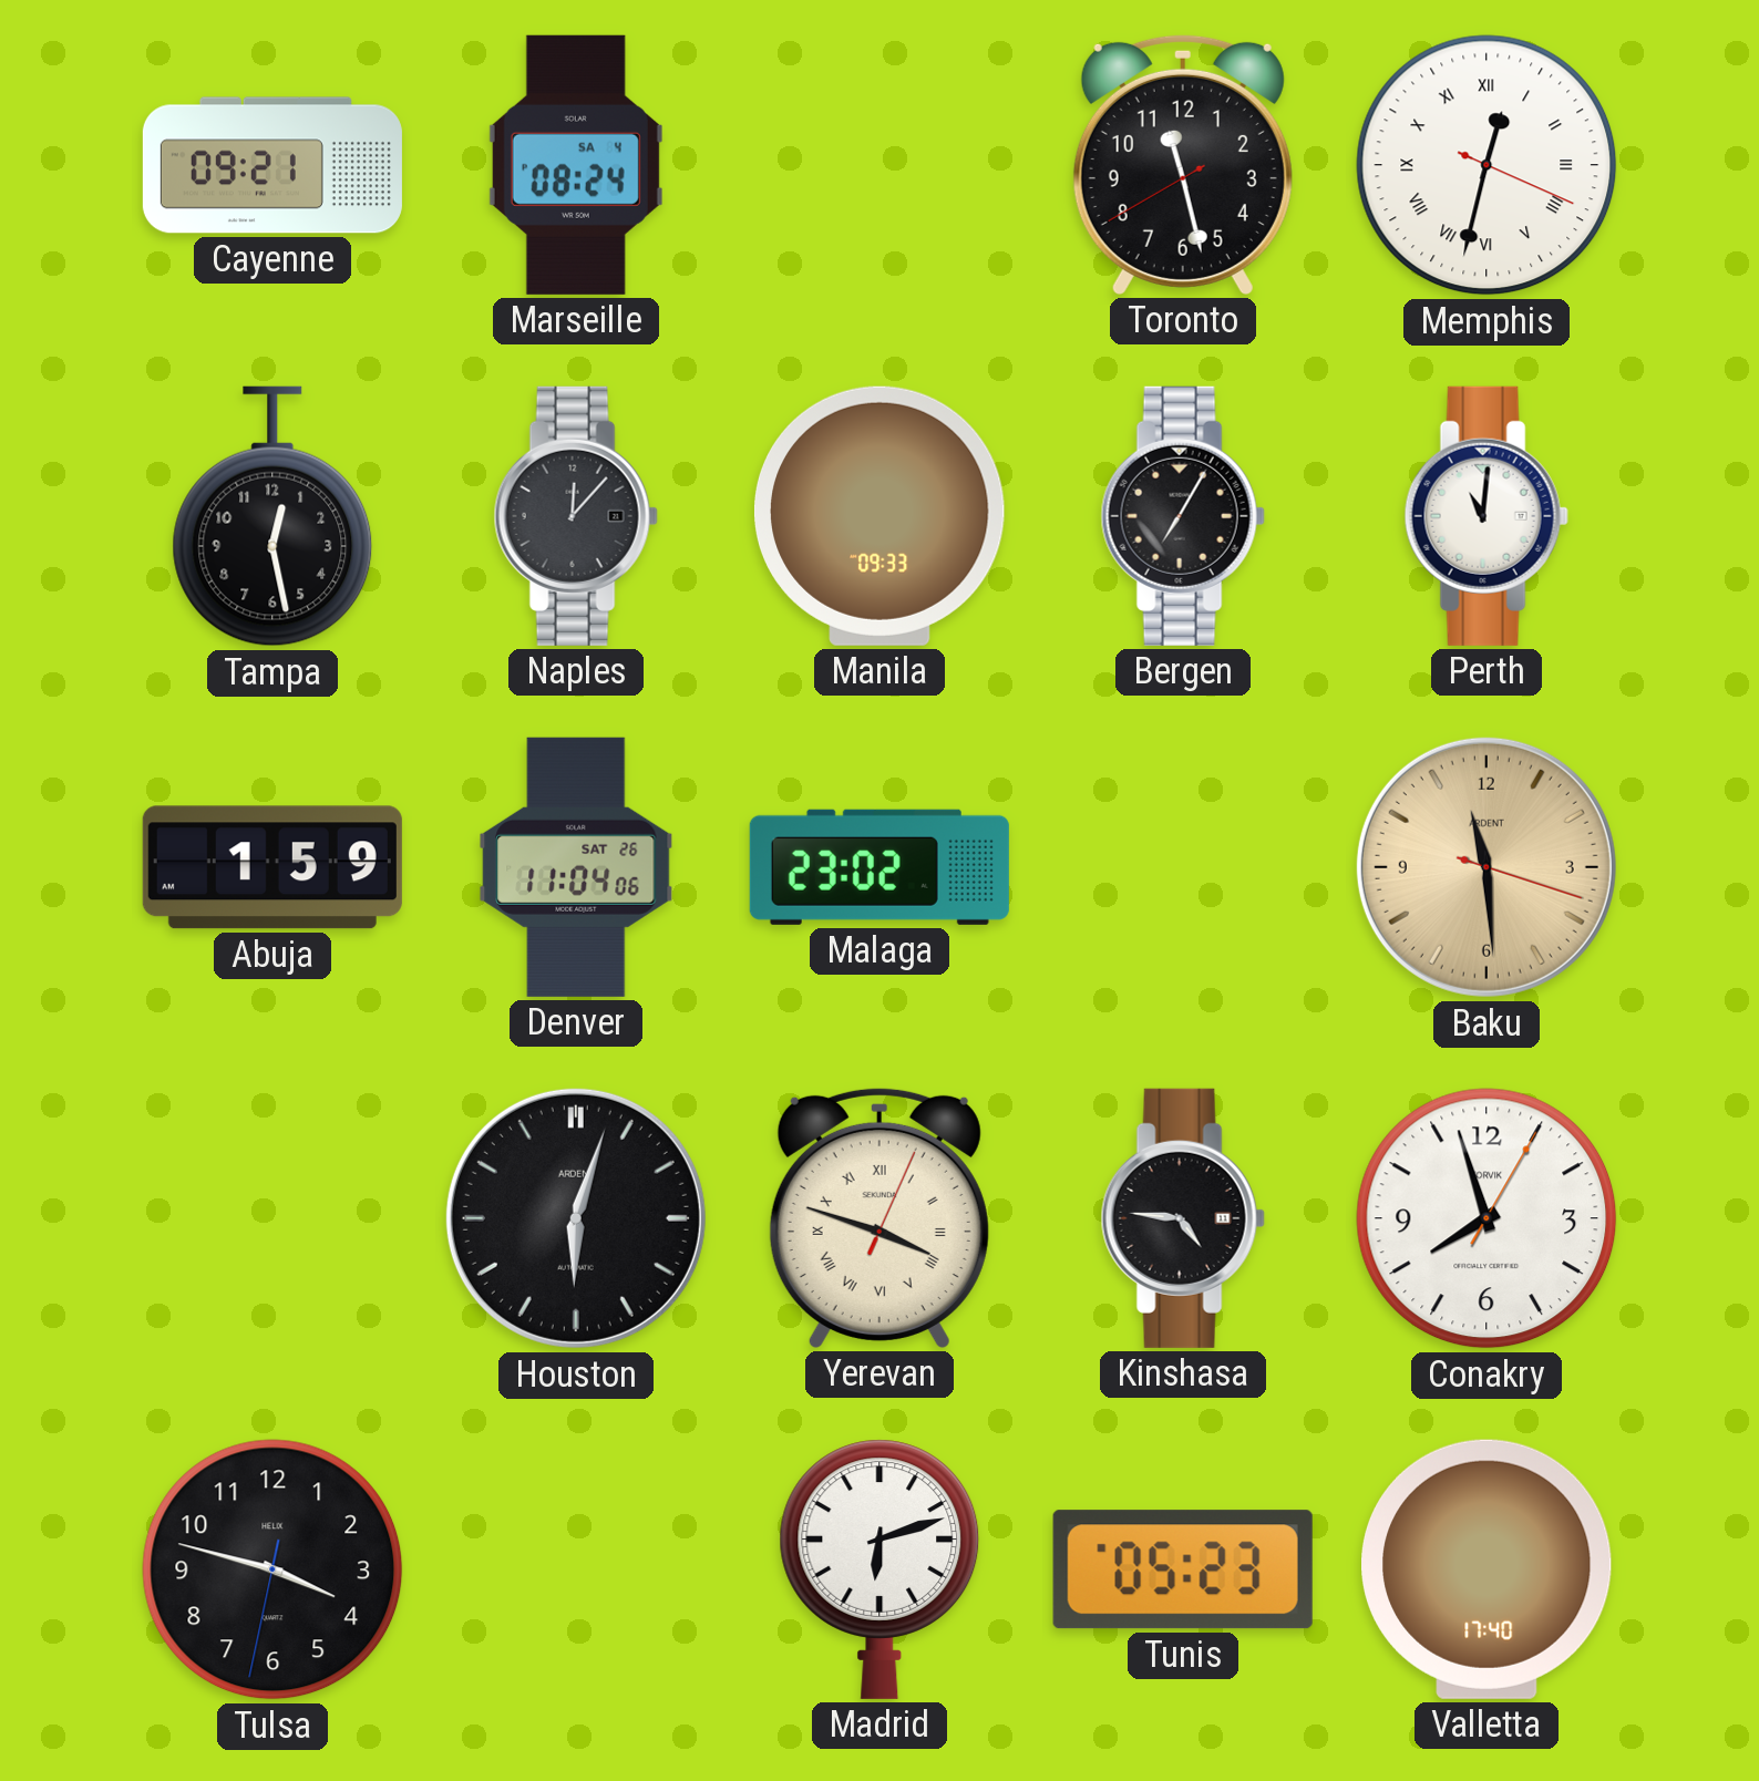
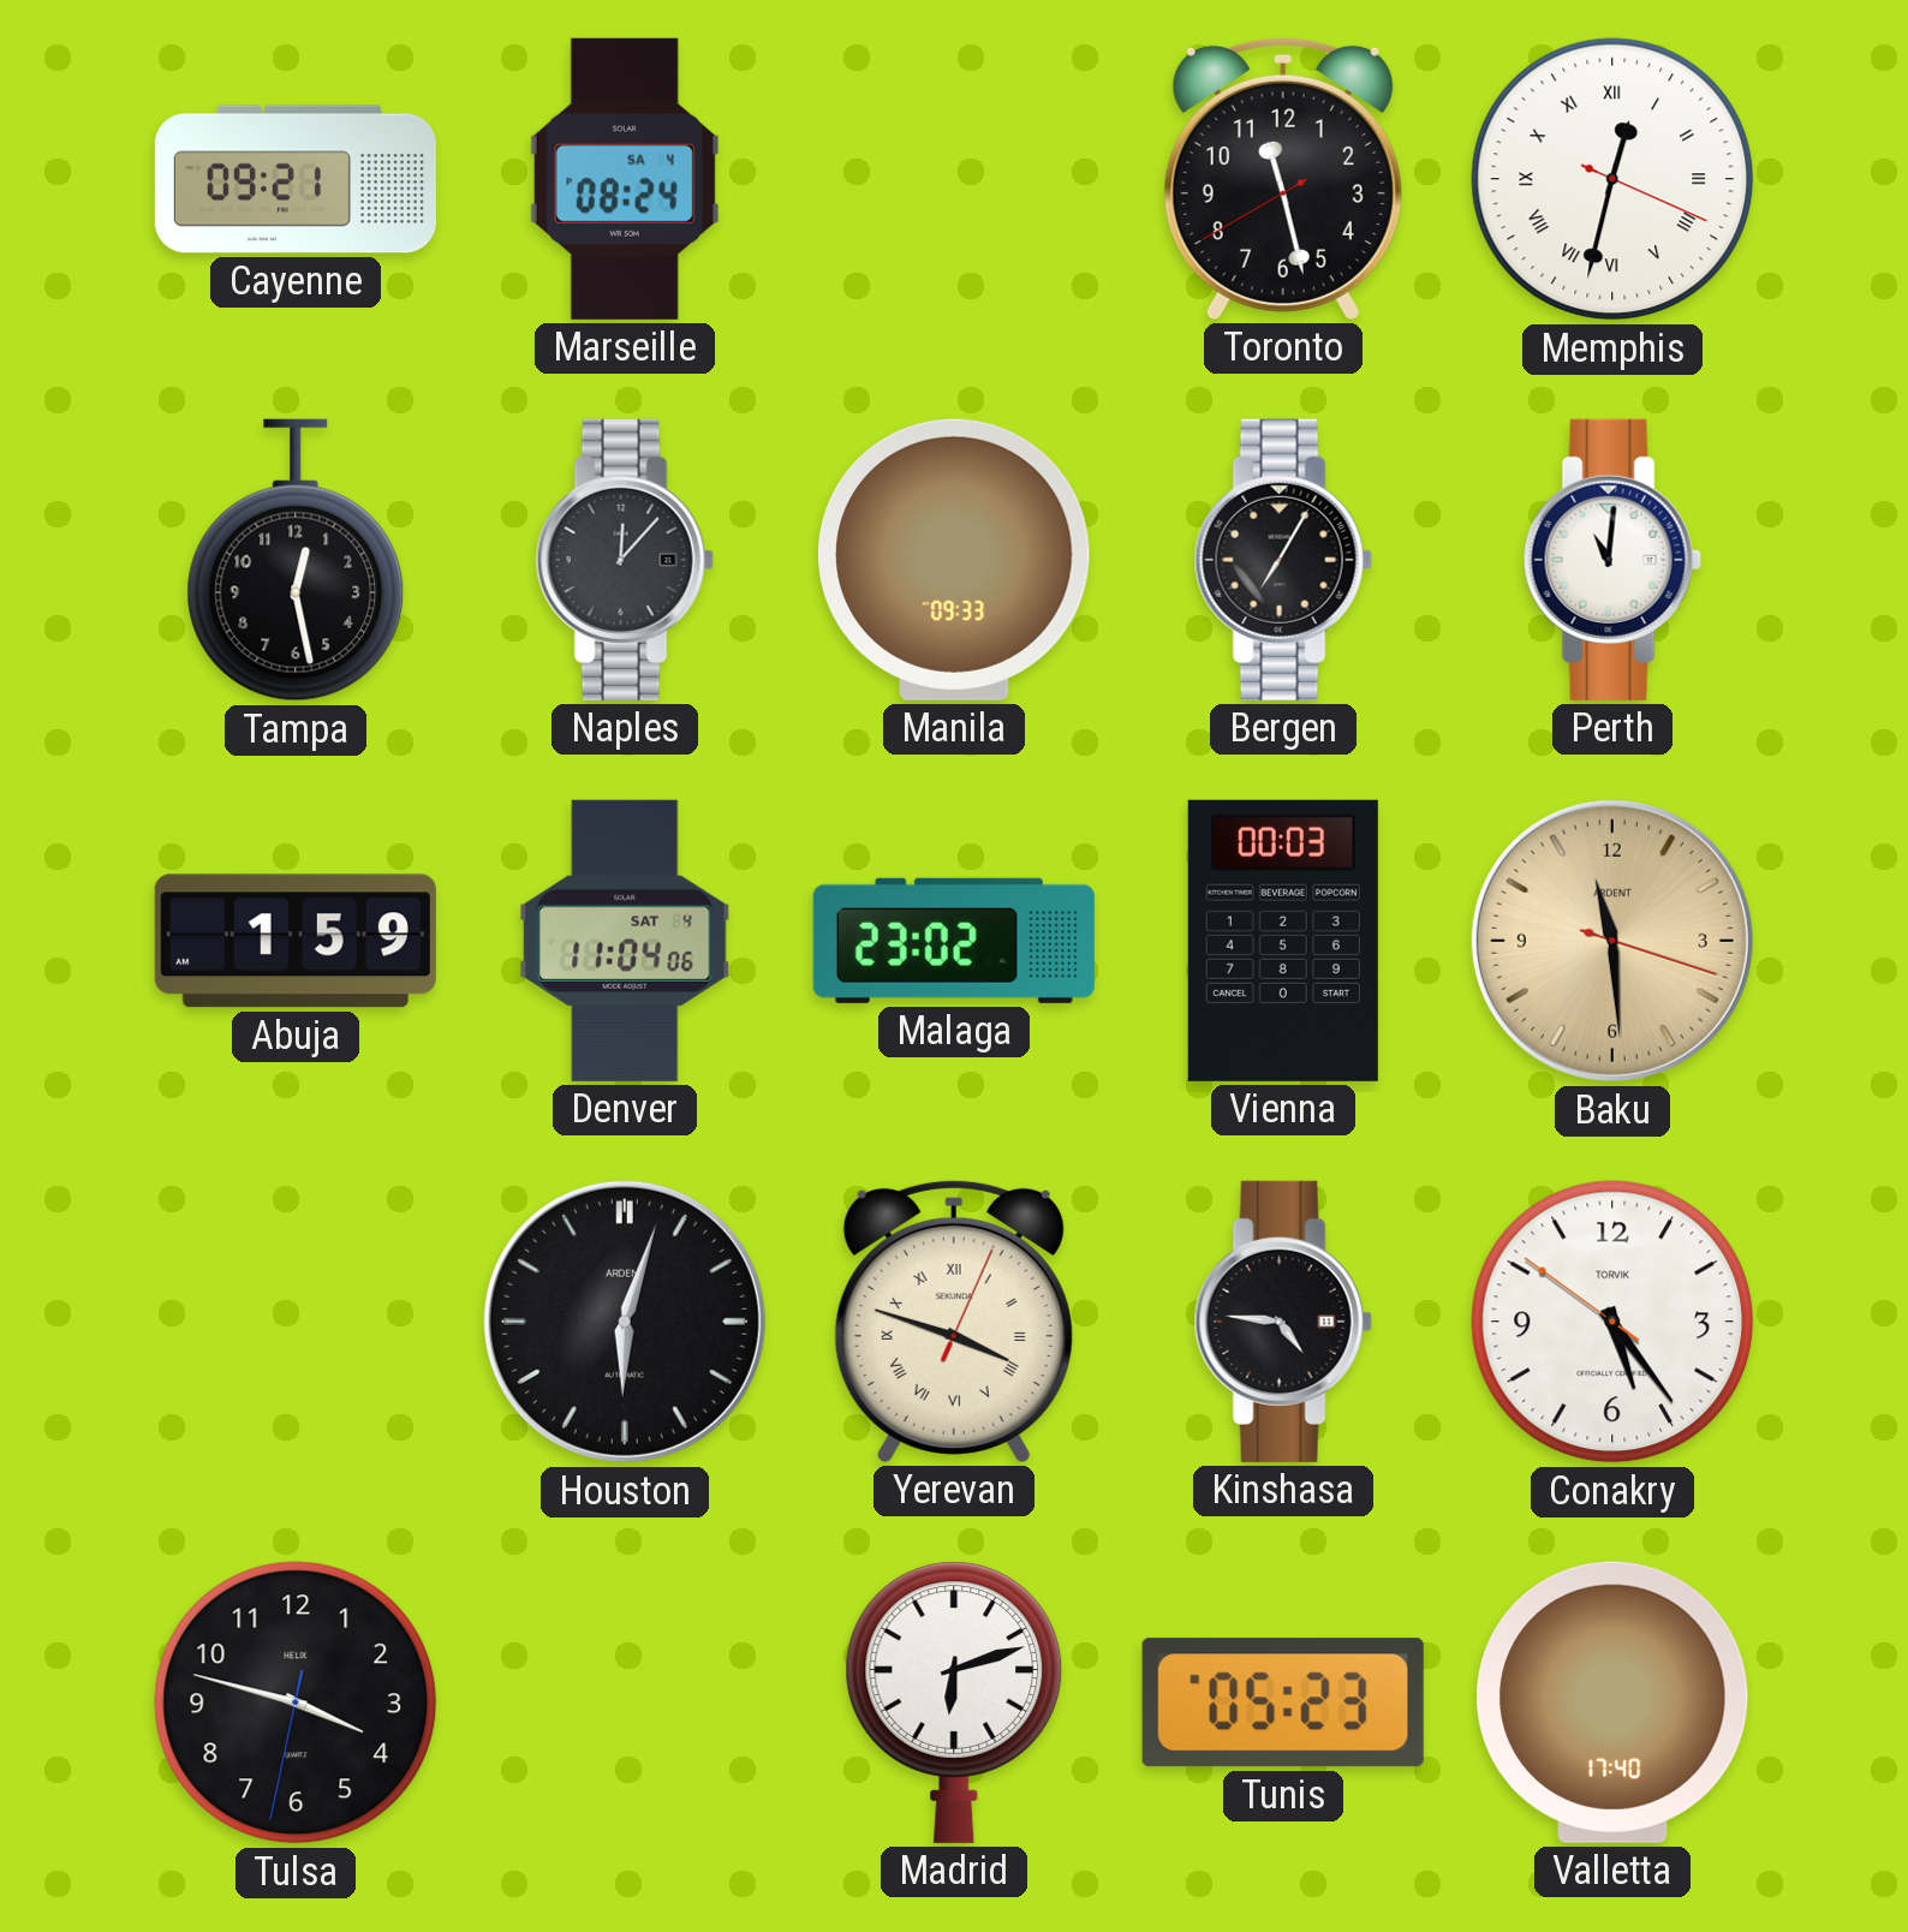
Denver date: SAT 26 -> SAT 4
Vienna: none -> 00:03
Conakry: 7:57 -> 5:23
